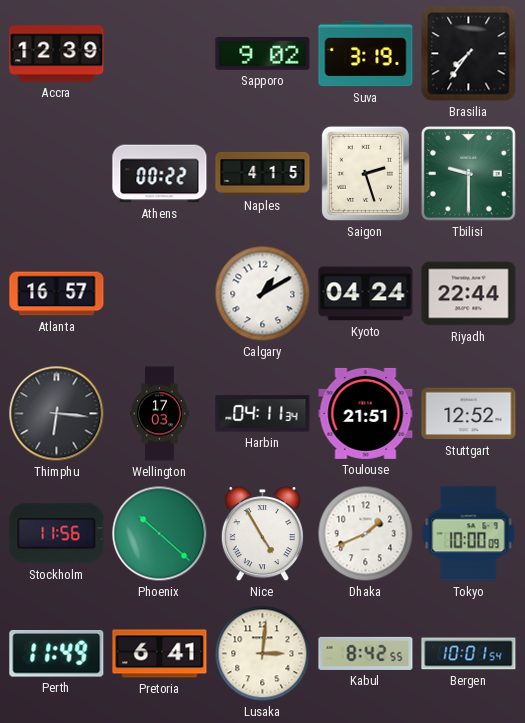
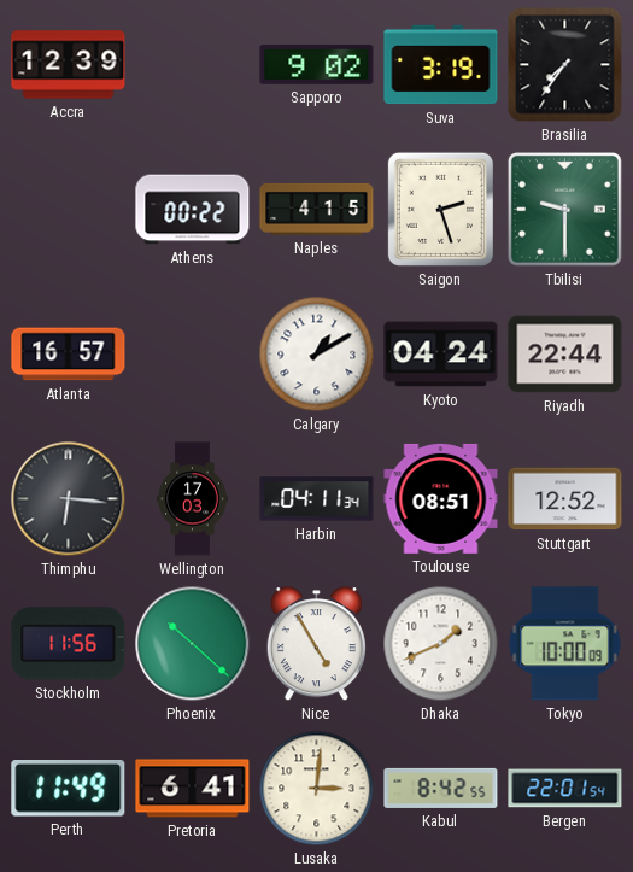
Toulouse: 21:51 -> 08:51
Bergen: 10:01 -> 22:01
